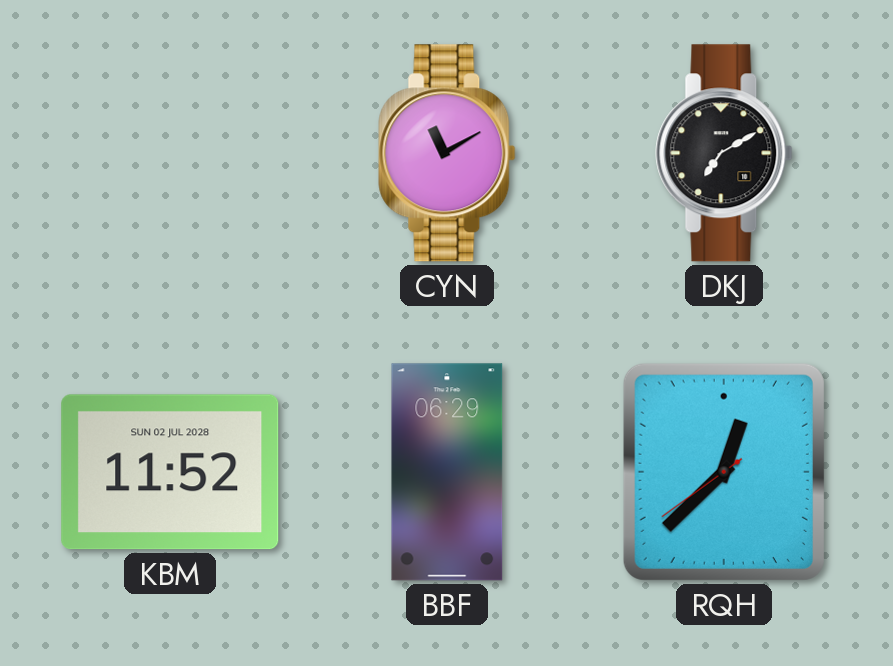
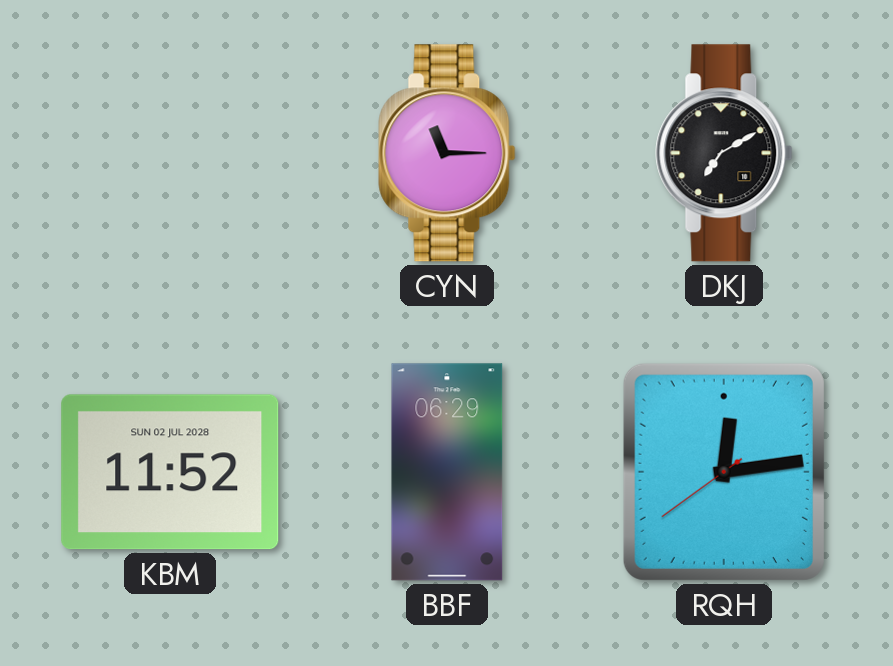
CYN: 11:10 -> 11:15
RQH: 12:37 -> 12:13
